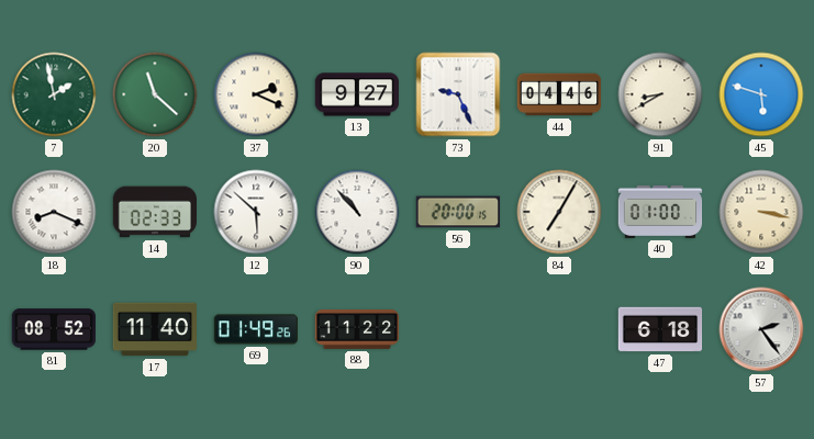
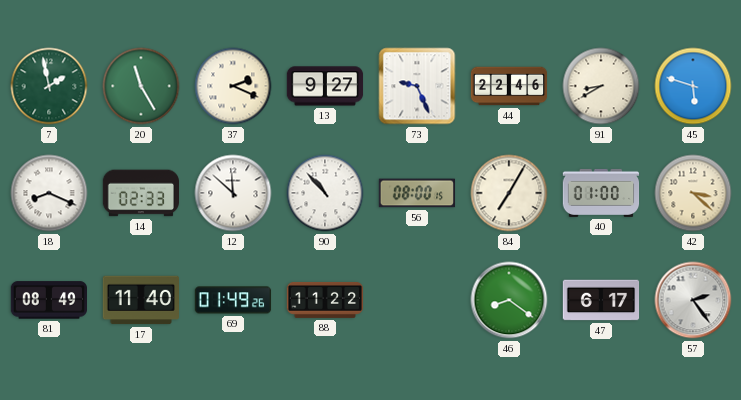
20: 11:22 -> 11:25
44: 04:46 -> 22:46
12: 5:52 -> 11:52
56: 20:00 -> 08:00
42: 3:17 -> 3:22
81: 08:52 -> 08:49
46: none -> 8:21
47: 6:18 -> 6:17
